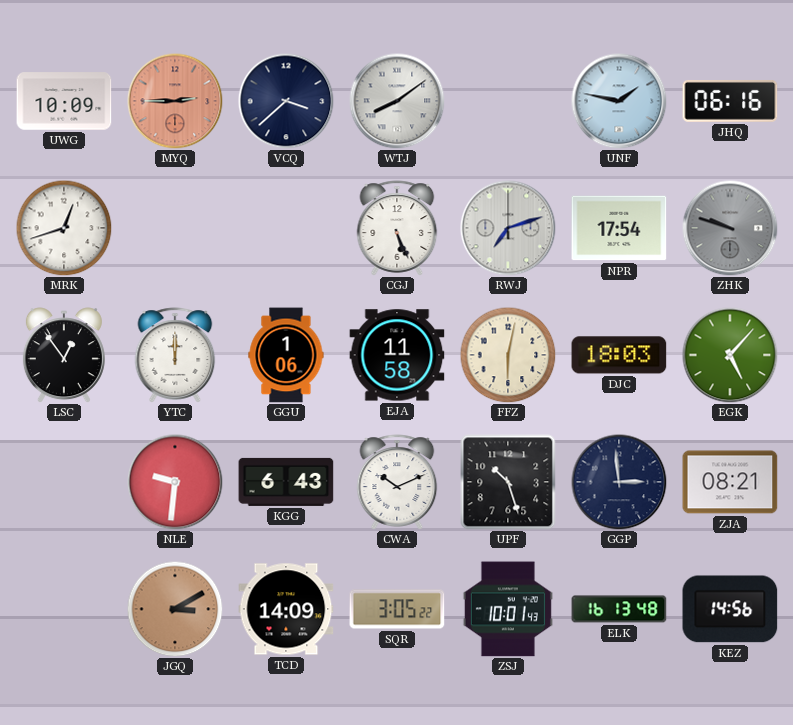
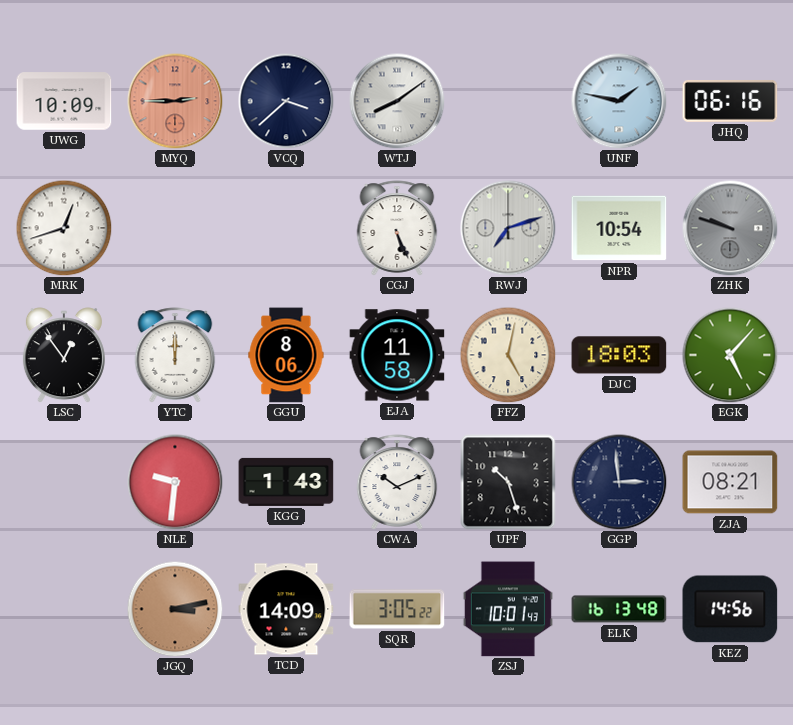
NPR: 17:54 -> 10:54
GGU: 1:06 -> 8:06
FFZ: 6:02 -> 5:02
KGG: 6:43 -> 1:43
JGQ: 3:10 -> 3:13
